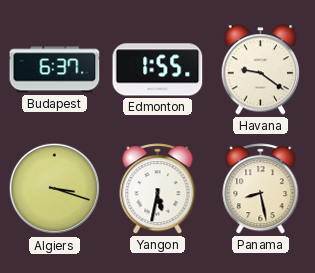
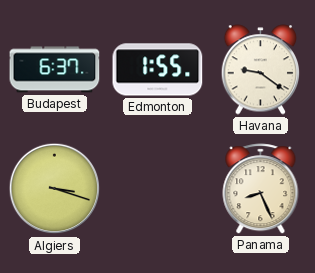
Yangon: 5:32 -> none
Panama: 8:28 -> 8:26
